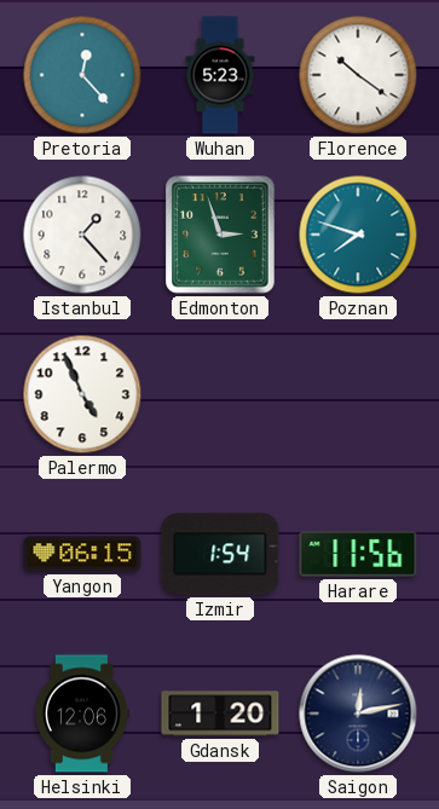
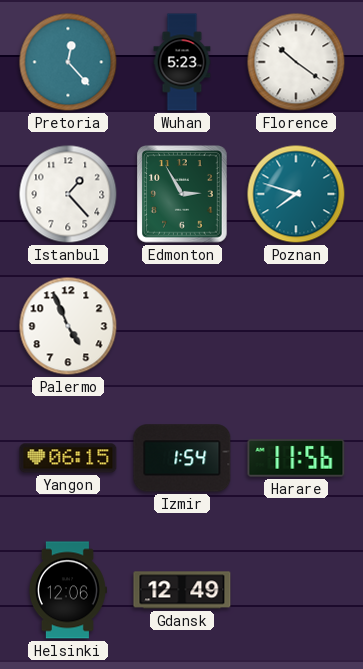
Edmonton: 2:57 -> 2:55
Gdansk: 1:20 -> 12:49
Saigon: 12:13 -> none
